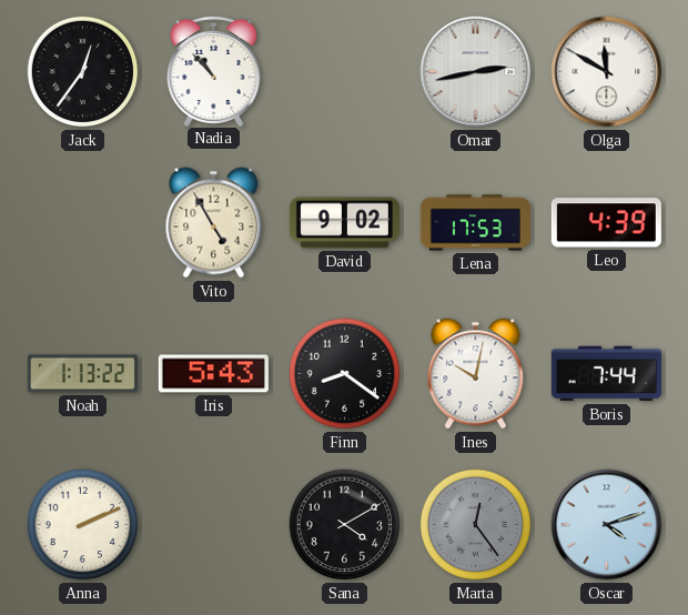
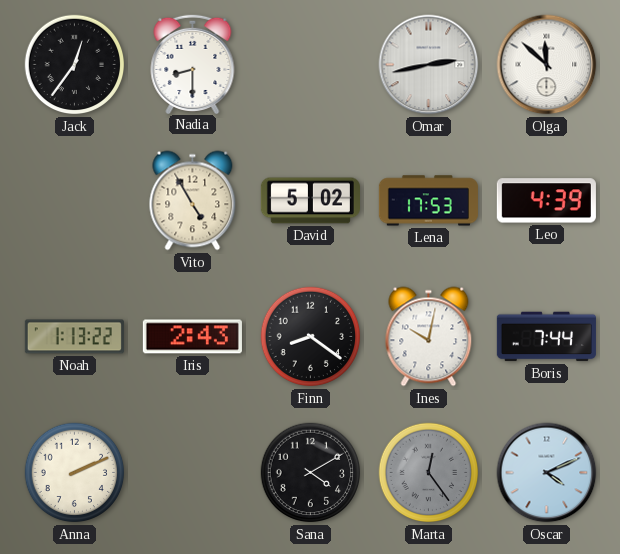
Nadia: 10:53 -> 8:30
Olga: 11:50 -> 11:52
David: 9:02 -> 5:02
Iris: 5:43 -> 2:43
Oscar: 4:12 -> 4:11
